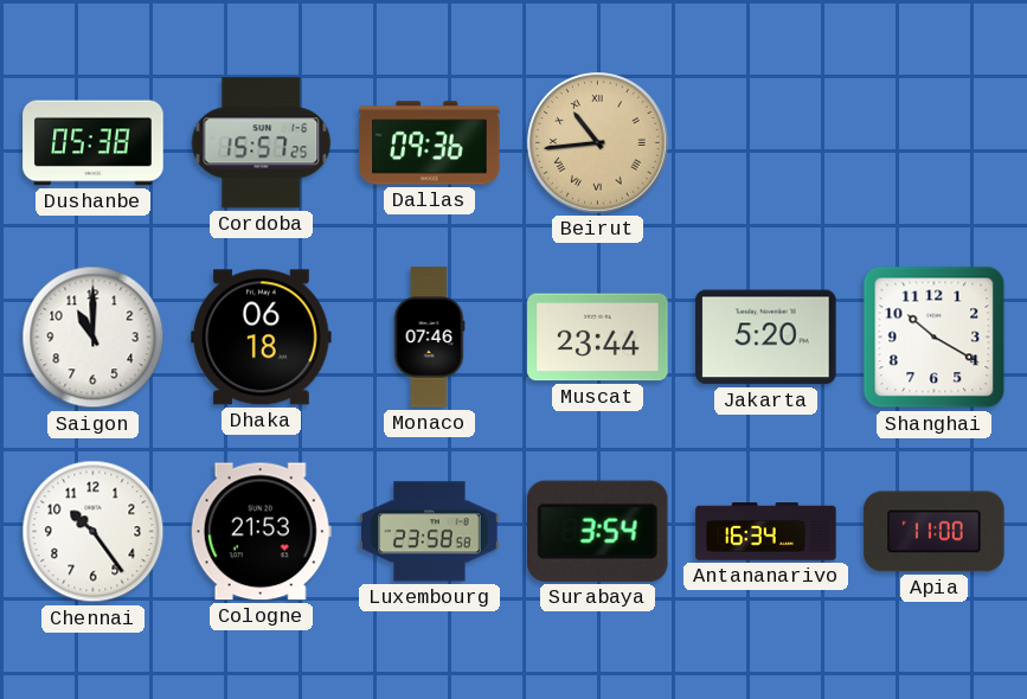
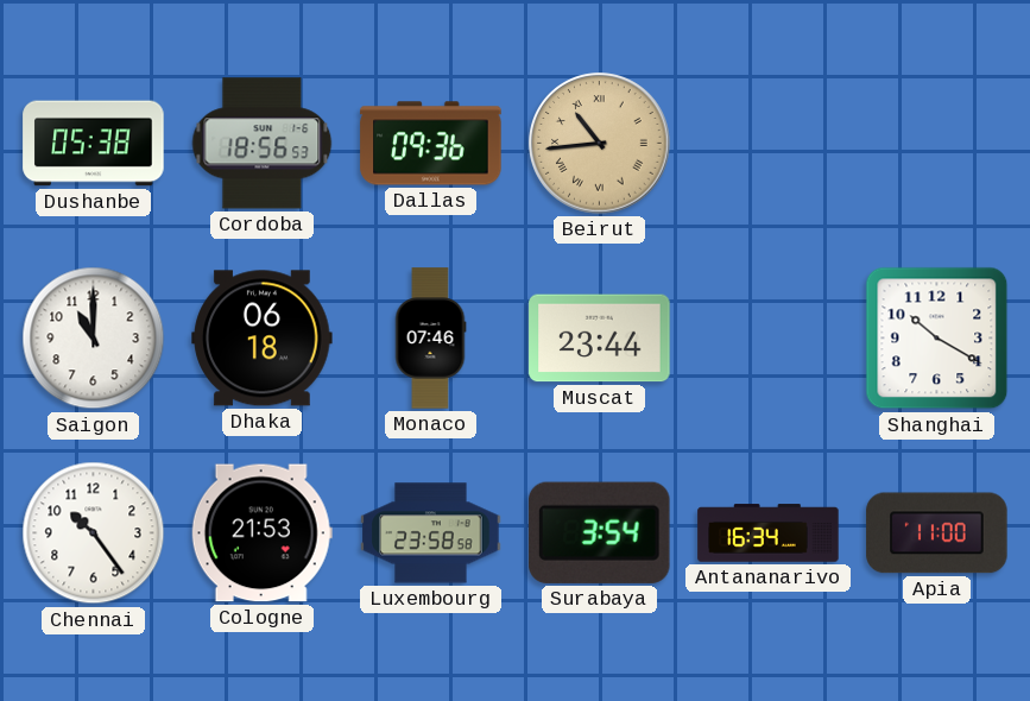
Cordoba: 15:57 -> 18:56
Jakarta: 5:20 -> none
